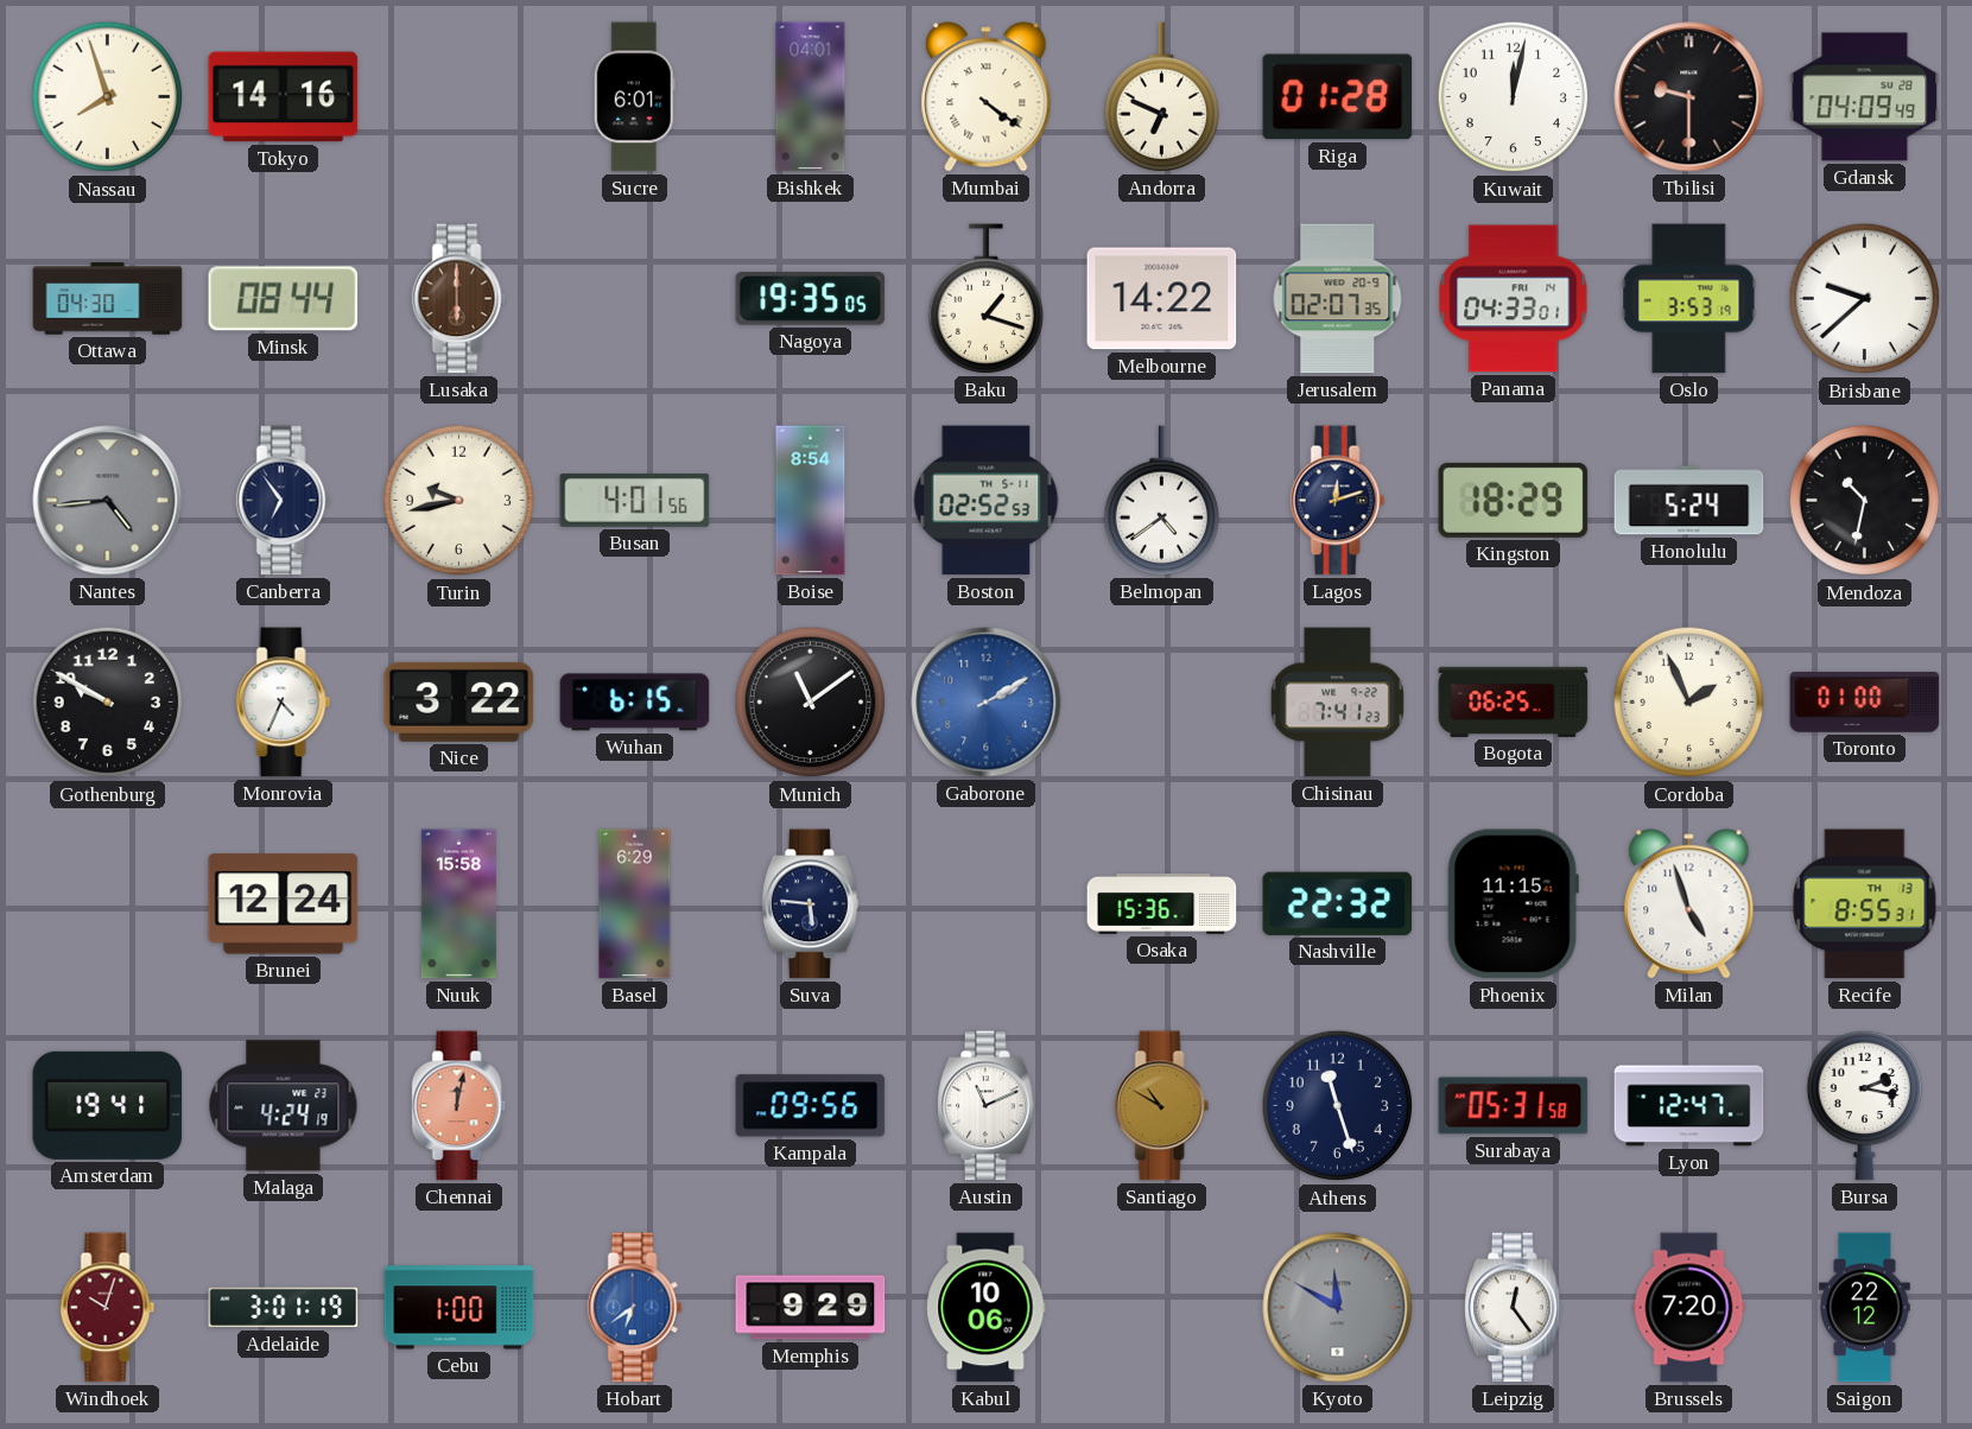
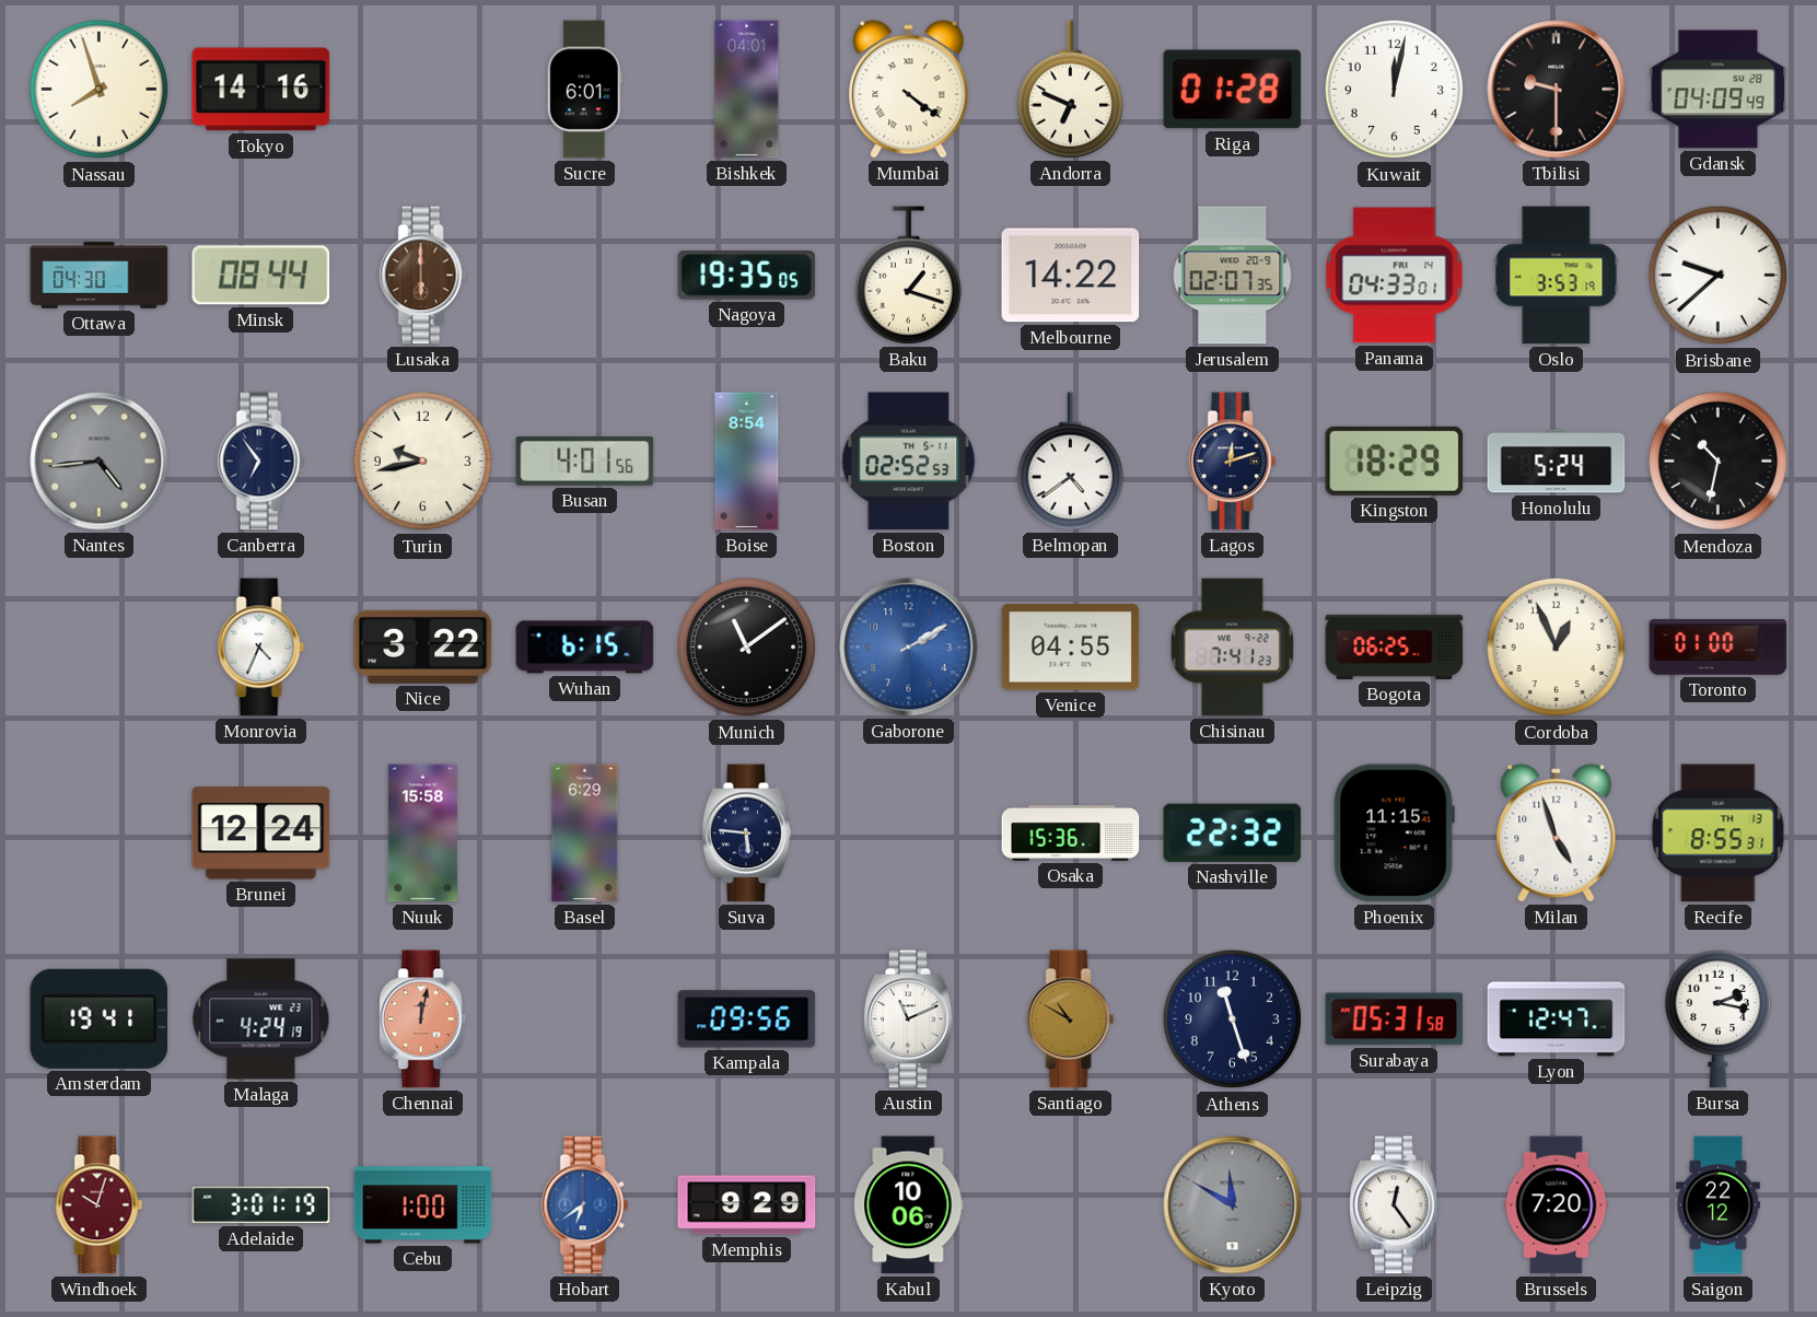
Gothenburg: 9:50 -> none
Venice: none -> 04:55
Cordoba: 1:56 -> 12:56
